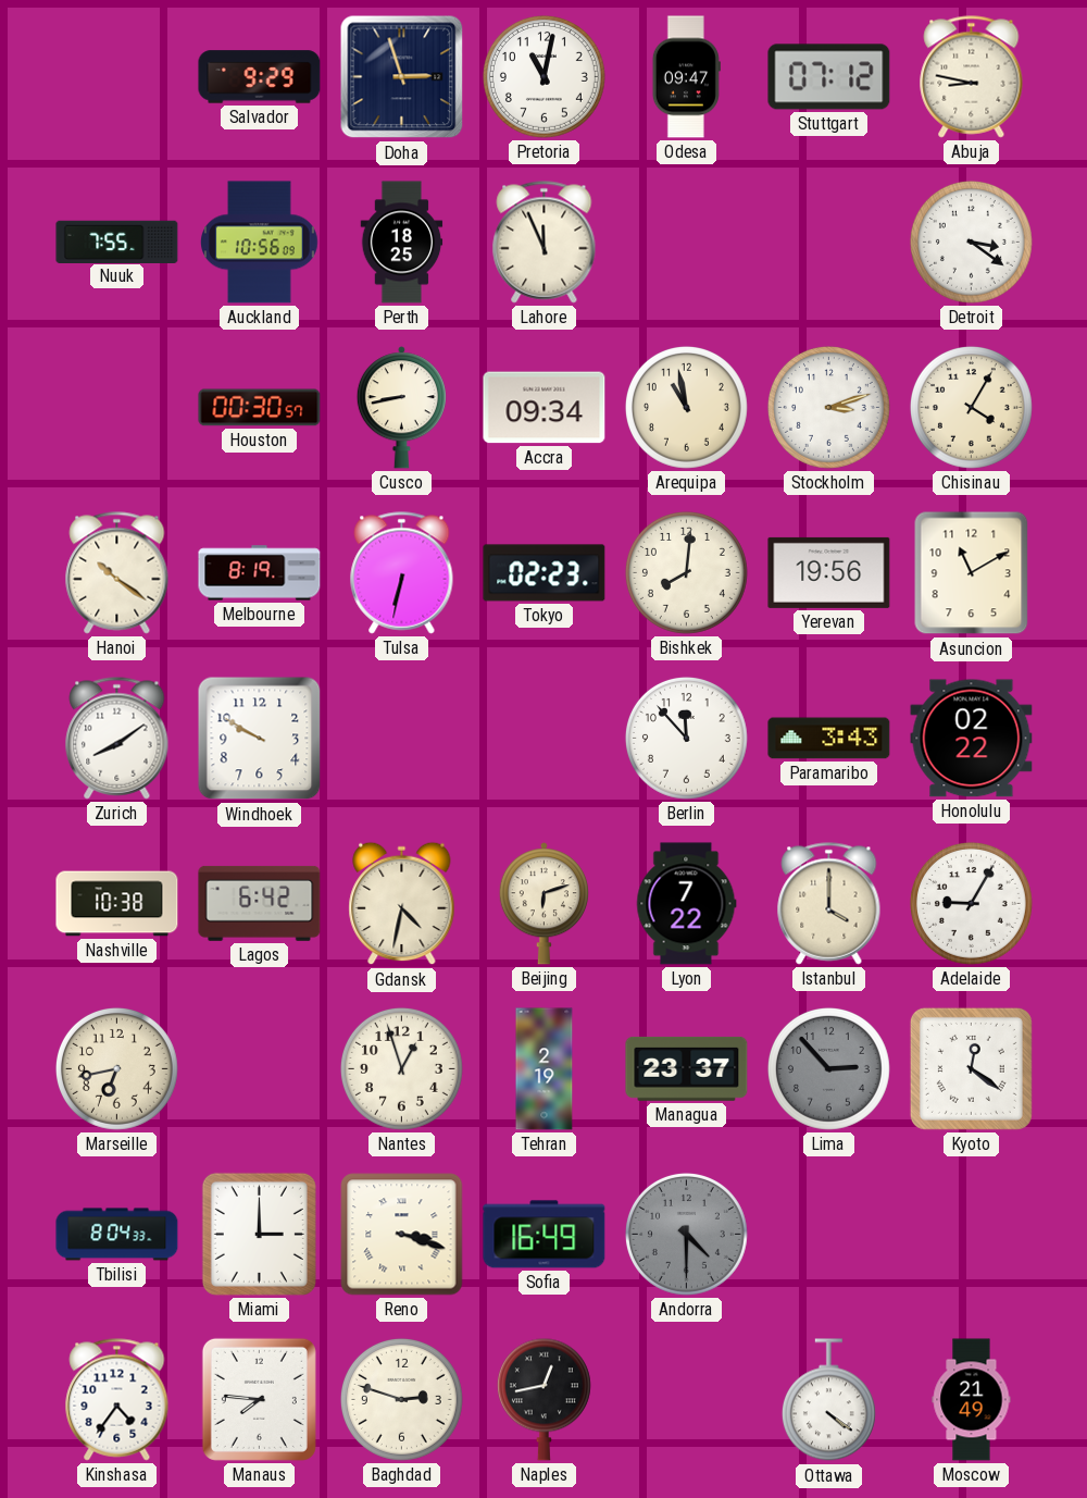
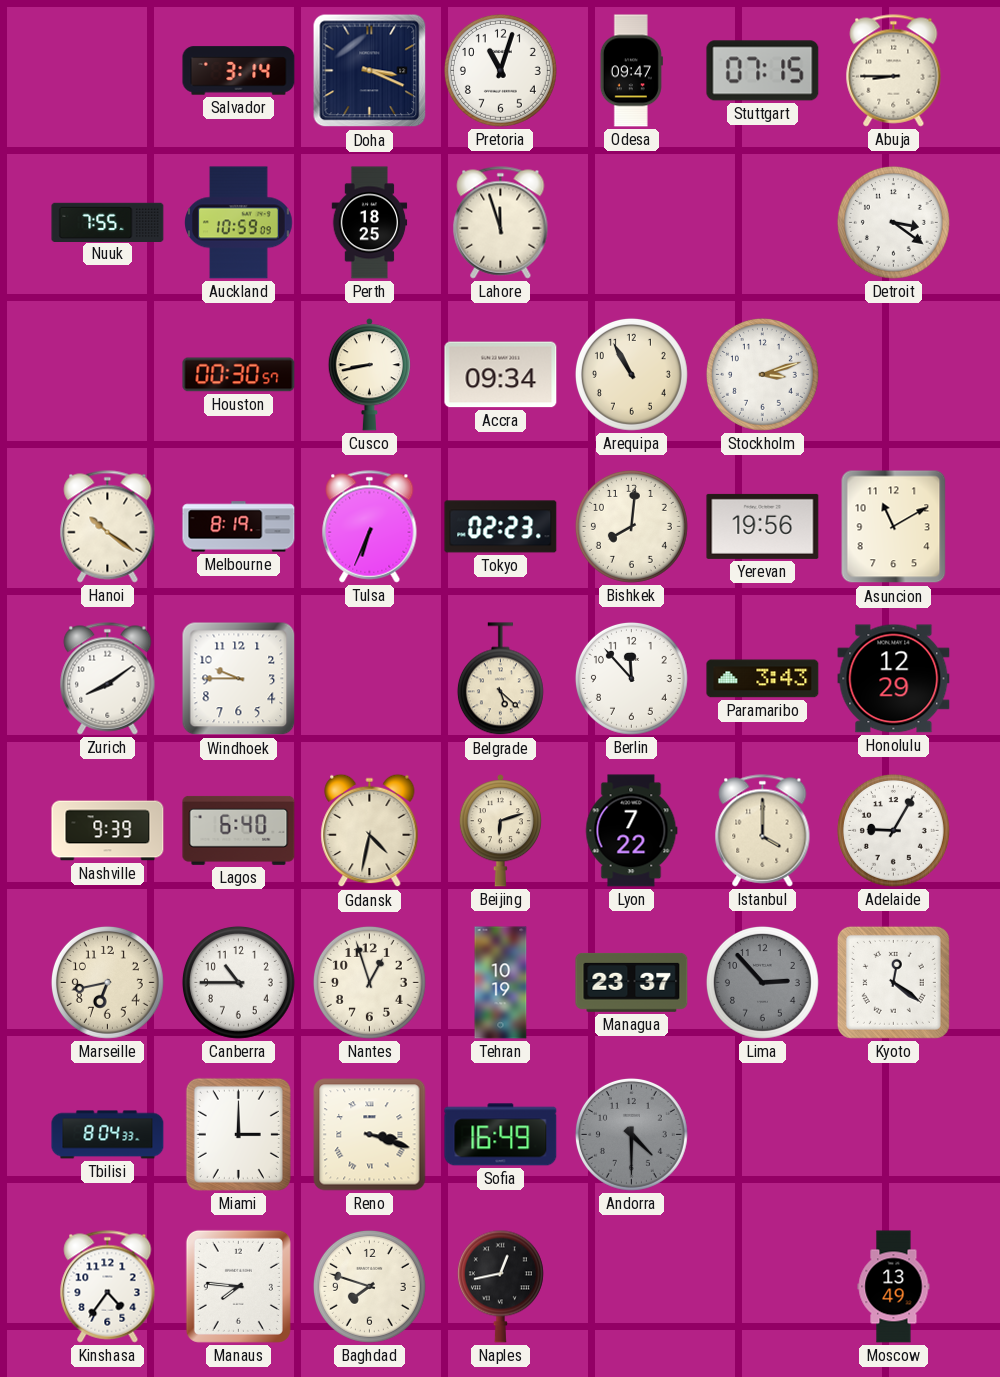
Salvador: 9:29 -> 3:14
Doha: 2:57 -> 3:19
Pretoria: 11:02 -> 11:03
Stuttgart: 07:12 -> 07:15
Abuja: 8:47 -> 8:45
Auckland: 10:56 -> 10:59
Lahore: 11:56 -> 11:57
Arequipa: 10:58 -> 10:55
Chisinau: 4:05 -> none
Tulsa: 6:32 -> 6:34
Windhoek: 9:50 -> 9:45
Belgrade: none -> 5:22
Honolulu: 02:22 -> 12:29
Nashville: 10:38 -> 9:39
Lagos: 6:42 -> 6:40
Canberra: none -> 10:45
Tehran: 2:19 -> 10:19
Baghdad: 2:48 -> 7:48
Ottawa: 4:21 -> none
Moscow: 21:49 -> 13:49
